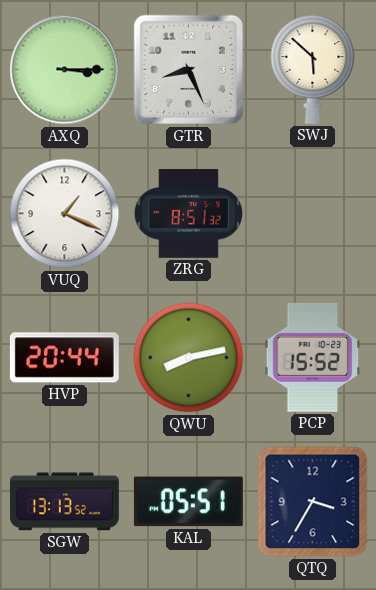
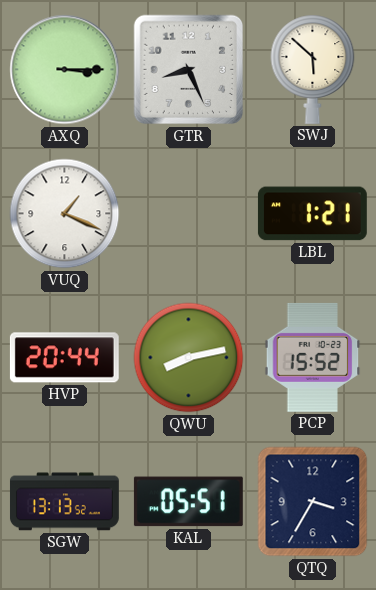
ZRG: 8:51 -> none
LBL: none -> 1:21
